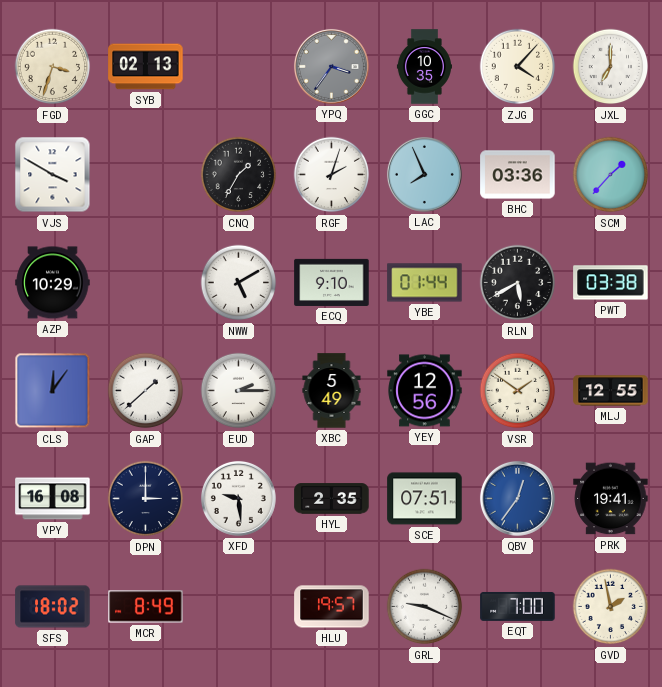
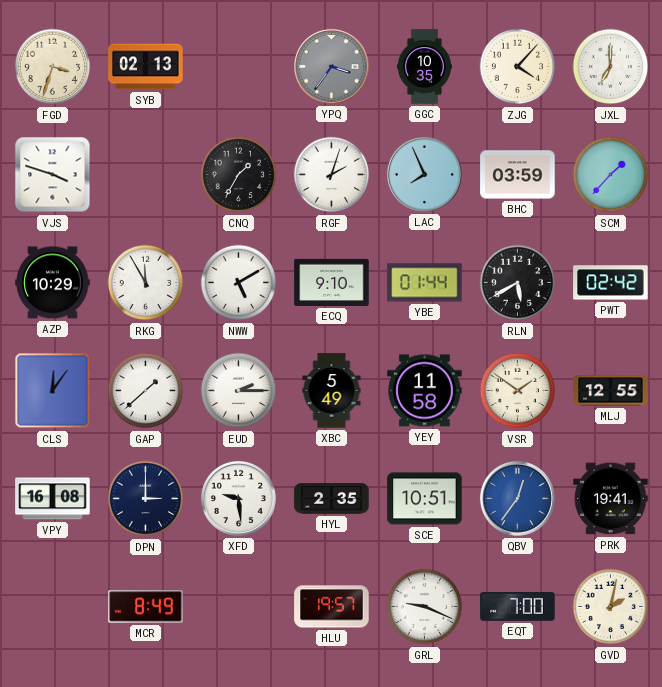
VJS: 3:50 -> 3:48
BHC: 03:36 -> 03:59
RKG: none -> 11:55
PWT: 03:38 -> 02:42
YEY: 12:56 -> 11:58
SCE: 07:51 -> 10:51
SFS: 18:02 -> none
GVD: 1:58 -> 2:02
